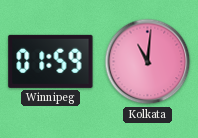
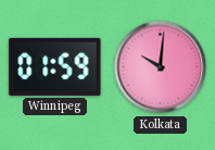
Kolkata: 11:01 -> 10:01
